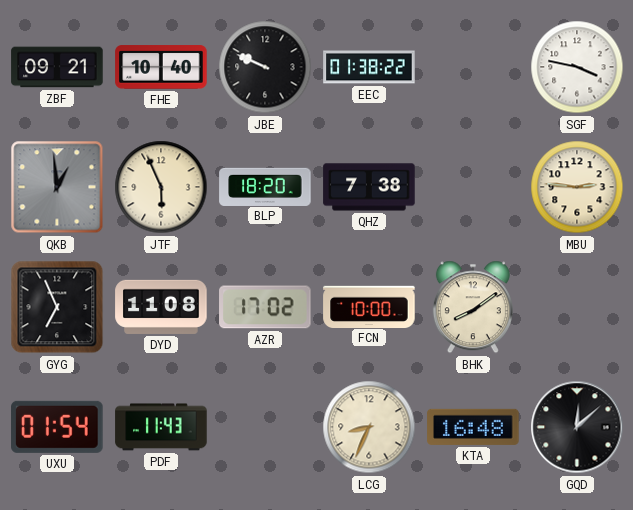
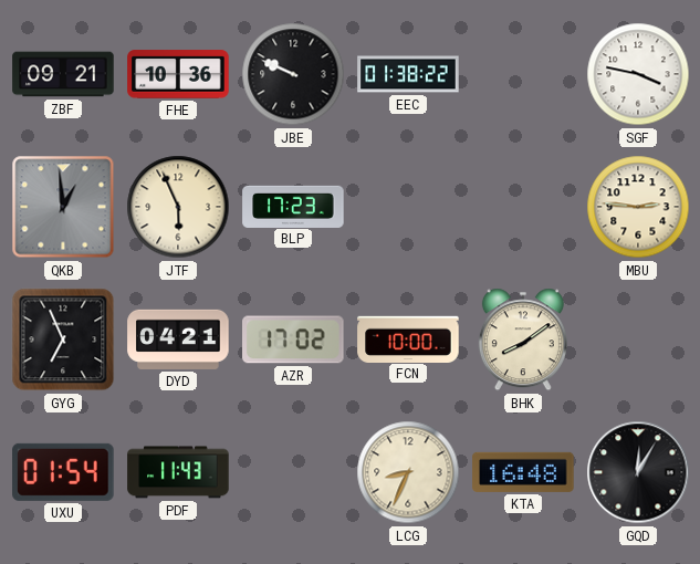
FHE: 10:40 -> 10:36
BLP: 18:20 -> 17:23
QHZ: 7:38 -> none
DYD: 11:08 -> 04:21
GQD: 12:08 -> 12:05
